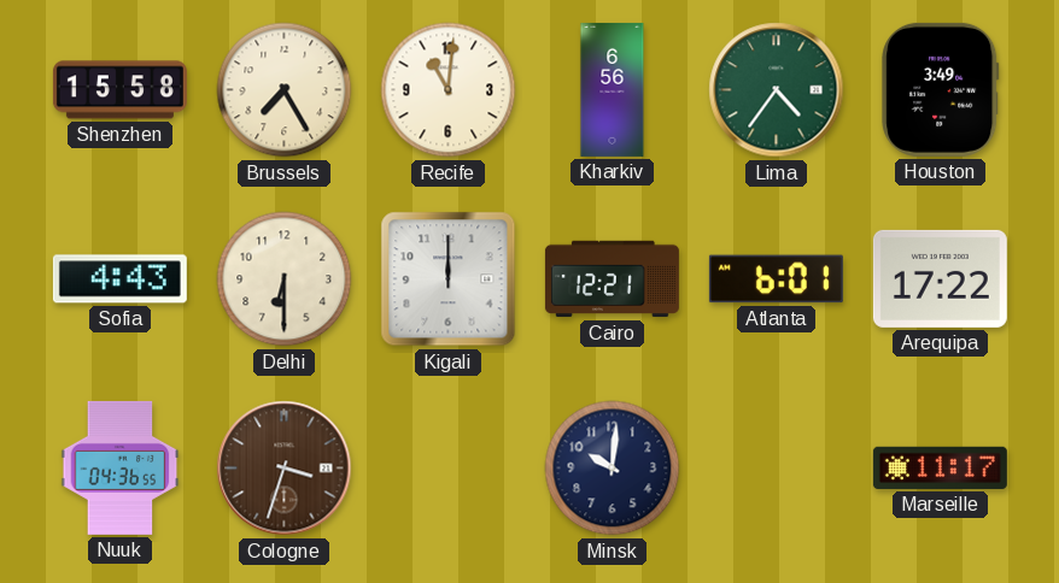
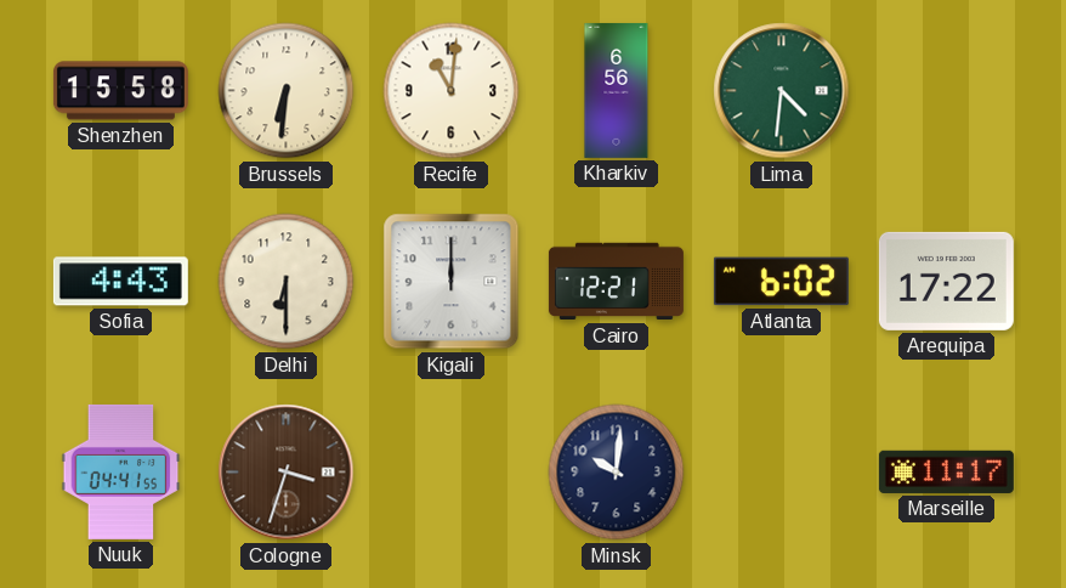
Brussels: 7:25 -> 6:31
Lima: 4:36 -> 4:31
Houston: 3:49 -> none
Atlanta: 6:01 -> 6:02
Nuuk: 04:36 -> 04:41
